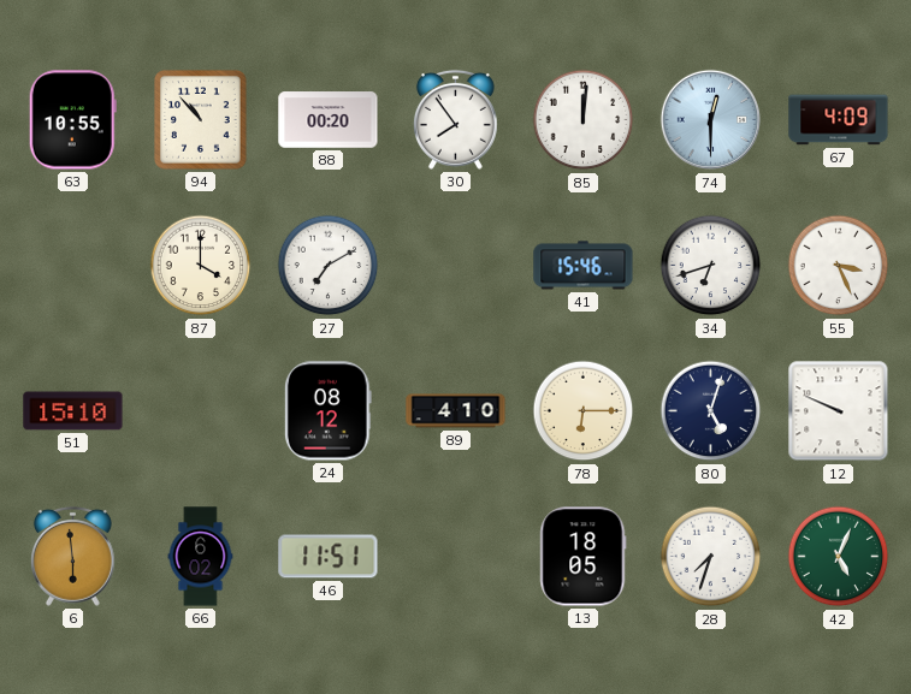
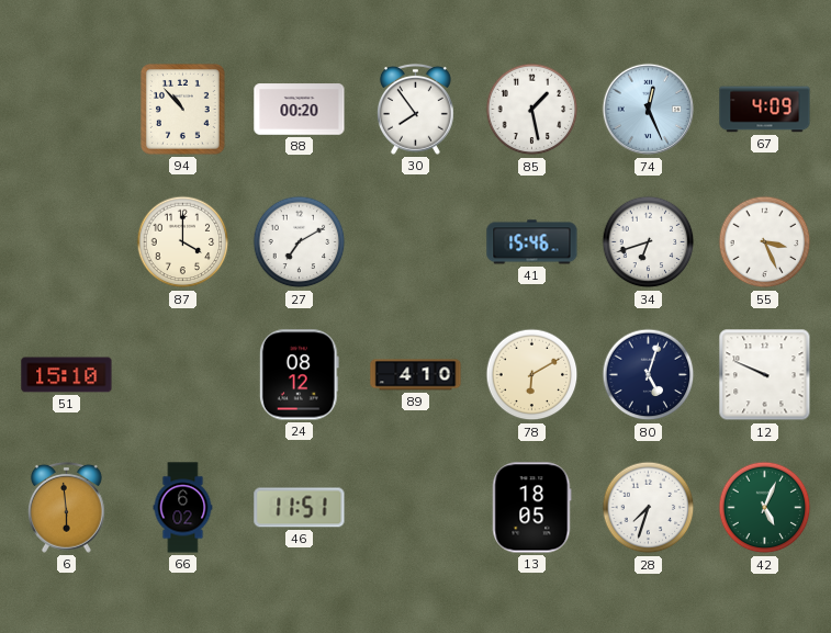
63: 10:55 -> none
85: 12:01 -> 1:28
74: 12:30 -> 12:26
78: 6:15 -> 6:10
